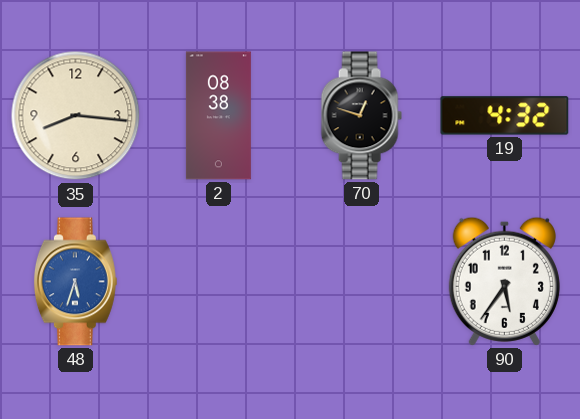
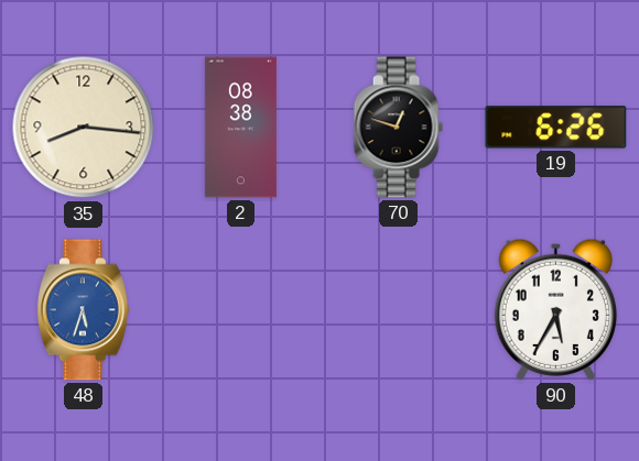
19: 4:32 -> 6:26
90: 5:36 -> 5:35
